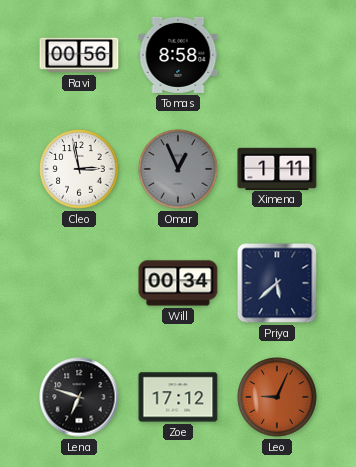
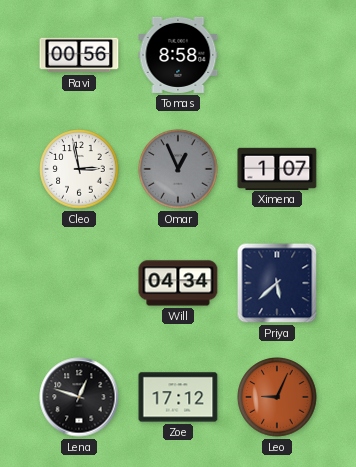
Ximena: 1:11 -> 1:07
Will: 00:34 -> 04:34
Lena: 6:48 -> 12:48
